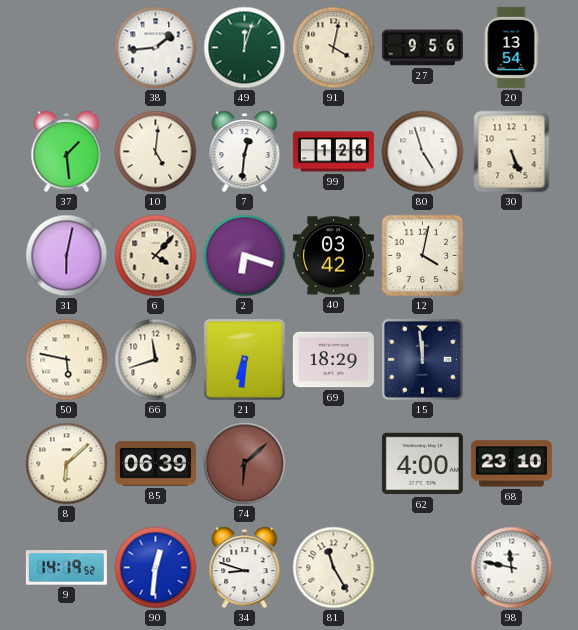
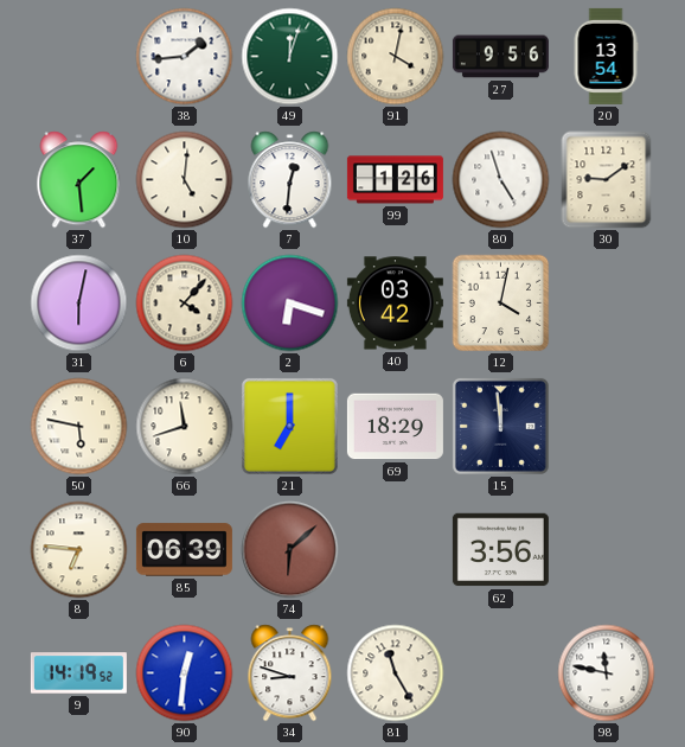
30: 5:26 -> 9:09
21: 6:31 -> 7:00
8: 6:08 -> 6:46
62: 4:00 -> 3:56
68: 23:10 -> none
